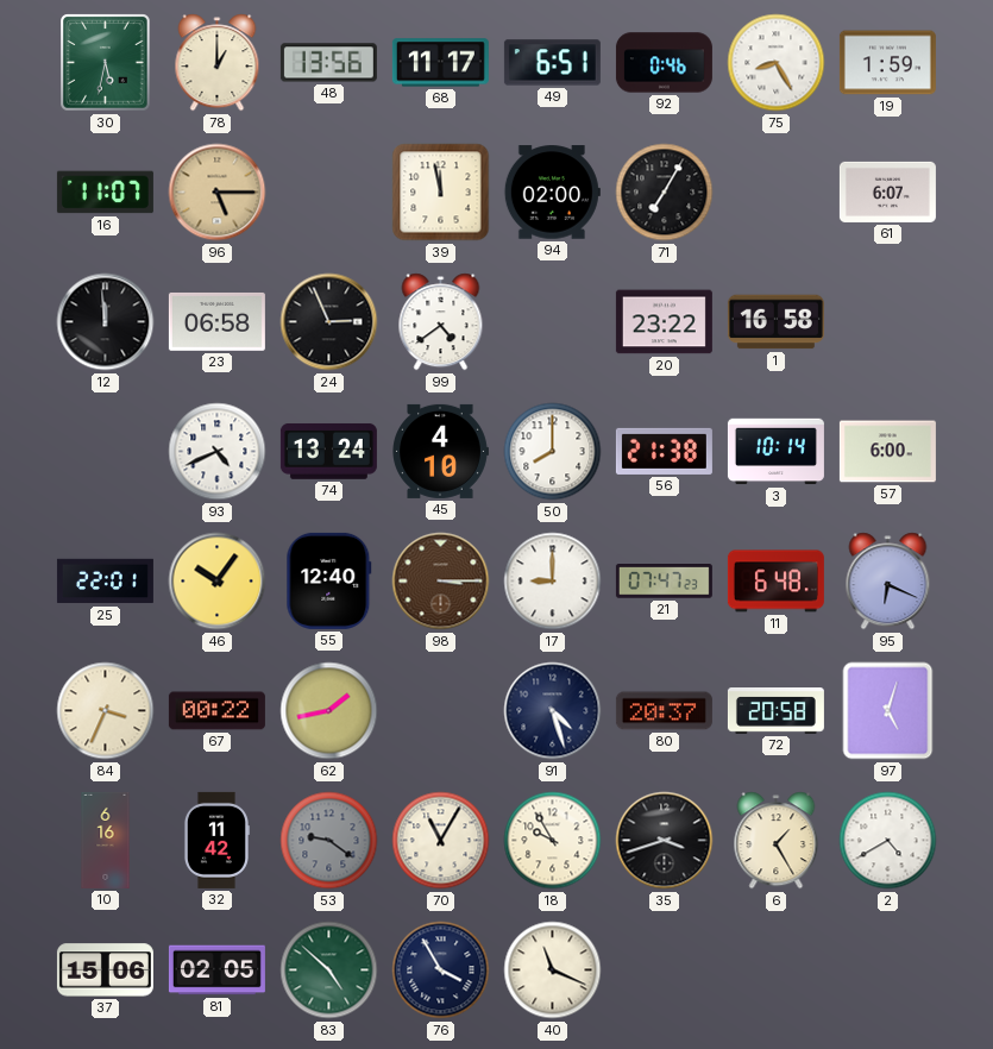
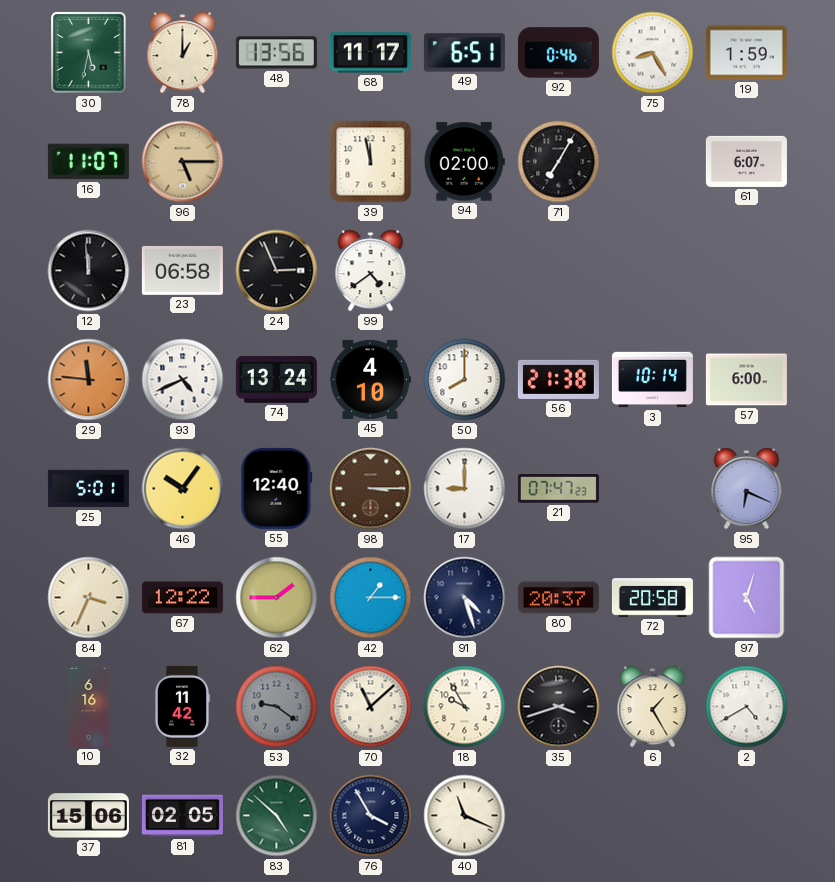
20: 23:22 -> none
1: 16:58 -> none
29: none -> 11:46
25: 22:01 -> 5:01
11: 6:48 -> none
67: 00:22 -> 12:22
62: 1:43 -> 1:45
42: none -> 1:15
70: 11:05 -> 11:08
